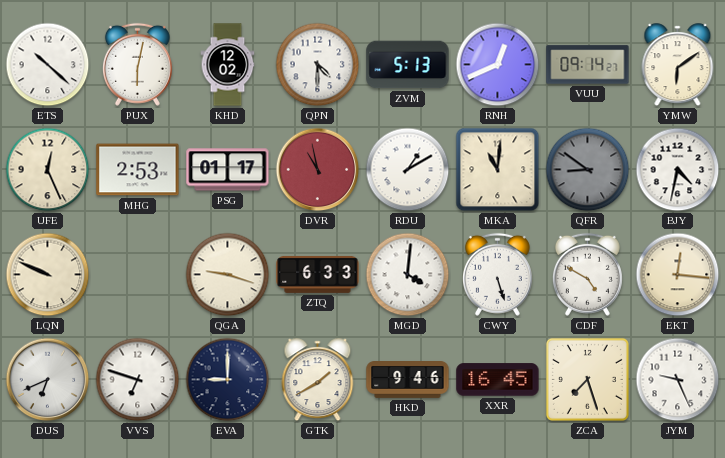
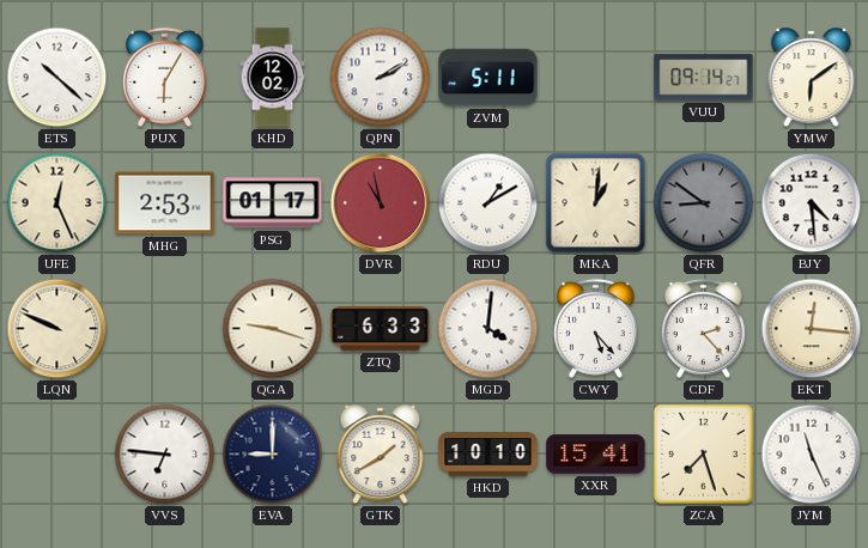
PUX: 6:02 -> 6:05
QPN: 4:30 -> 2:10
ZVM: 5:13 -> 5:11
RNH: 12:41 -> none
MKA: 11:01 -> 1:01
BJY: 4:32 -> 4:29
CWY: 5:27 -> 5:23
CDF: 4:50 -> 2:23
DUS: 6:41 -> none
VVS: 6:48 -> 6:46
HKD: 9:46 -> 10:10
XXR: 16:45 -> 15:41
JYM: 9:26 -> 11:26
